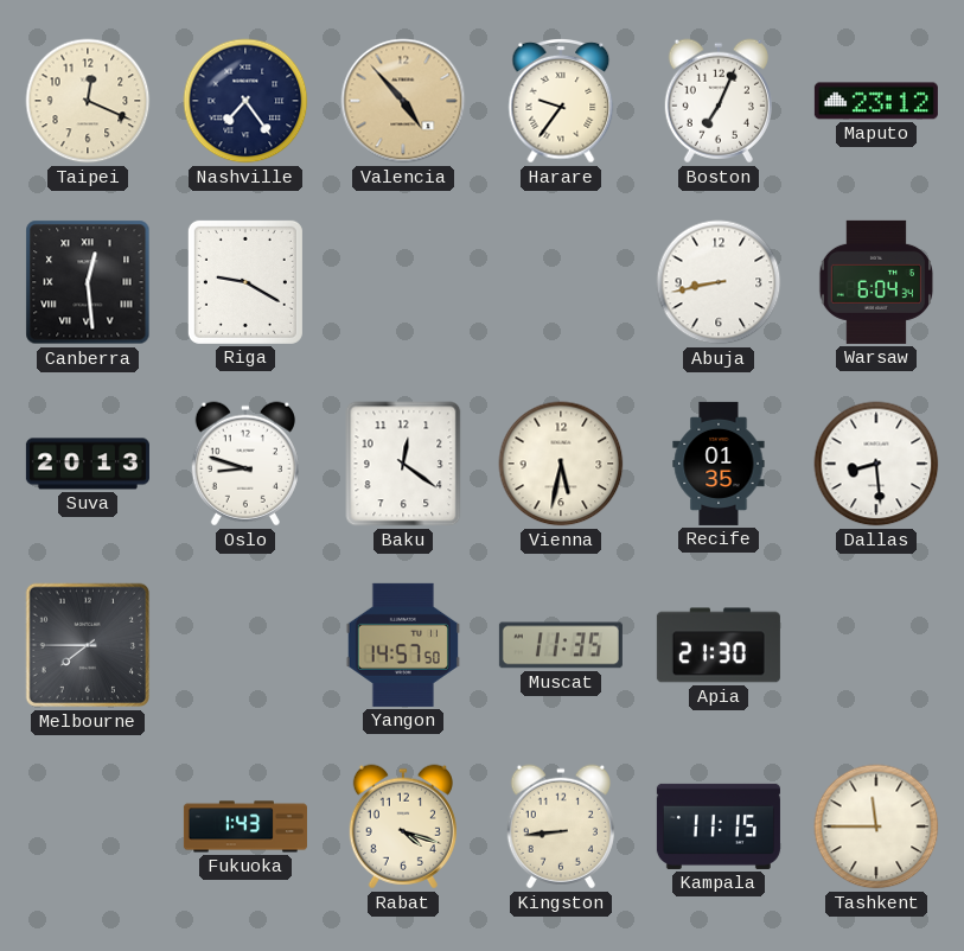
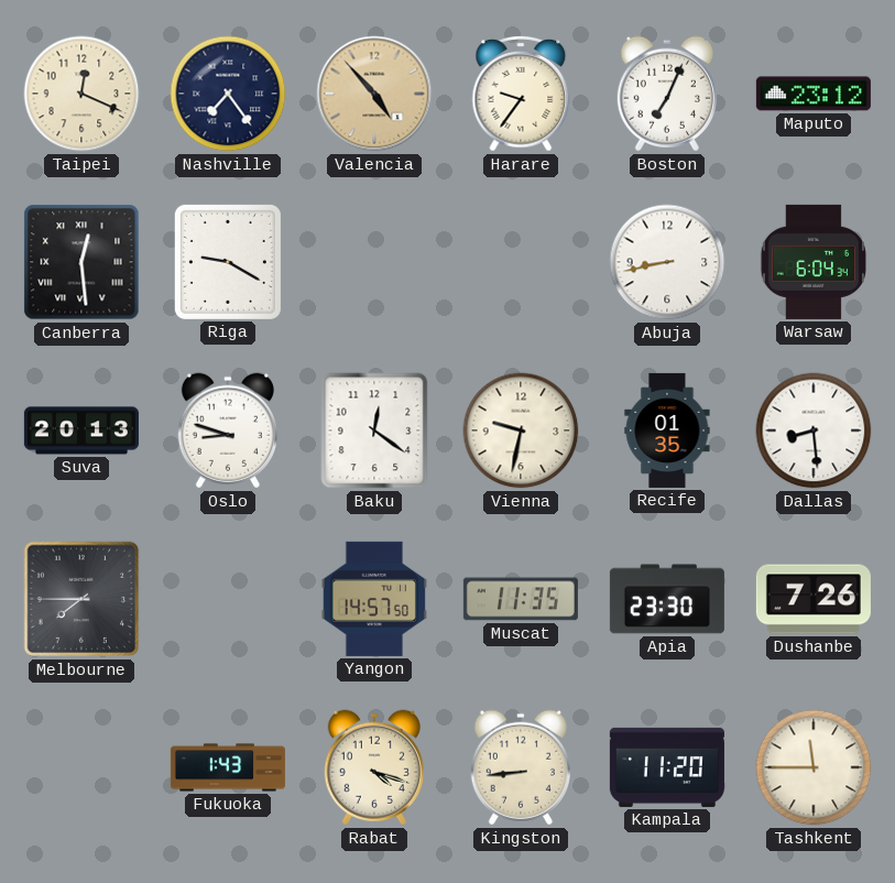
Vienna: 5:32 -> 9:32
Apia: 21:30 -> 23:30
Dushanbe: none -> 7:26
Kampala: 11:15 -> 11:20
